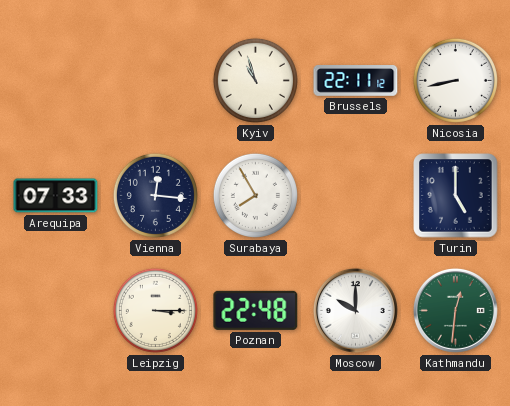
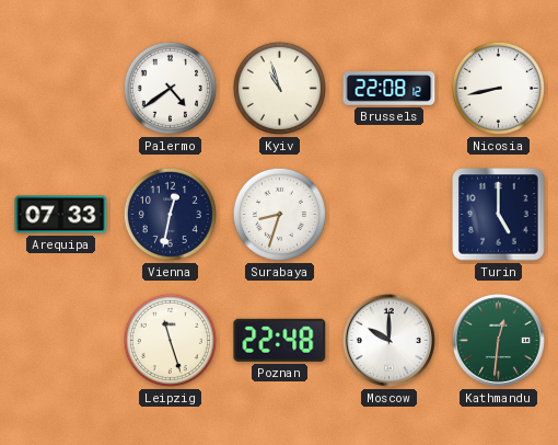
Palermo: none -> 4:39
Brussels: 22:11 -> 22:08
Vienna: 12:16 -> 12:32
Surabaya: 7:55 -> 8:33
Leipzig: 3:15 -> 11:27
